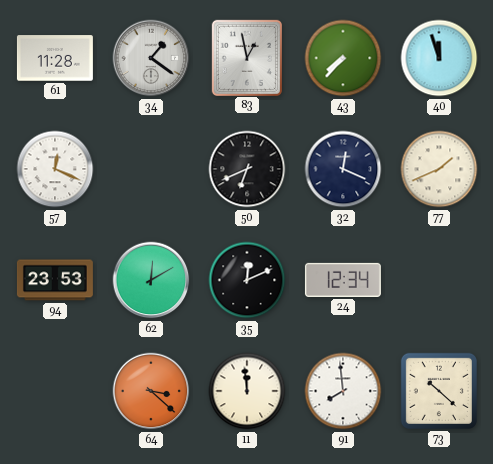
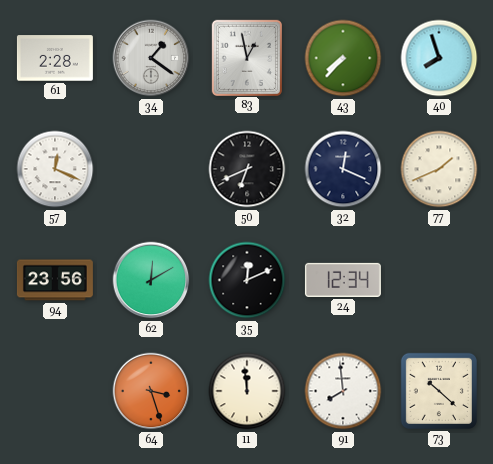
61: 11:28 -> 2:28
40: 11:57 -> 7:57
94: 23:53 -> 23:56
64: 3:22 -> 3:27
